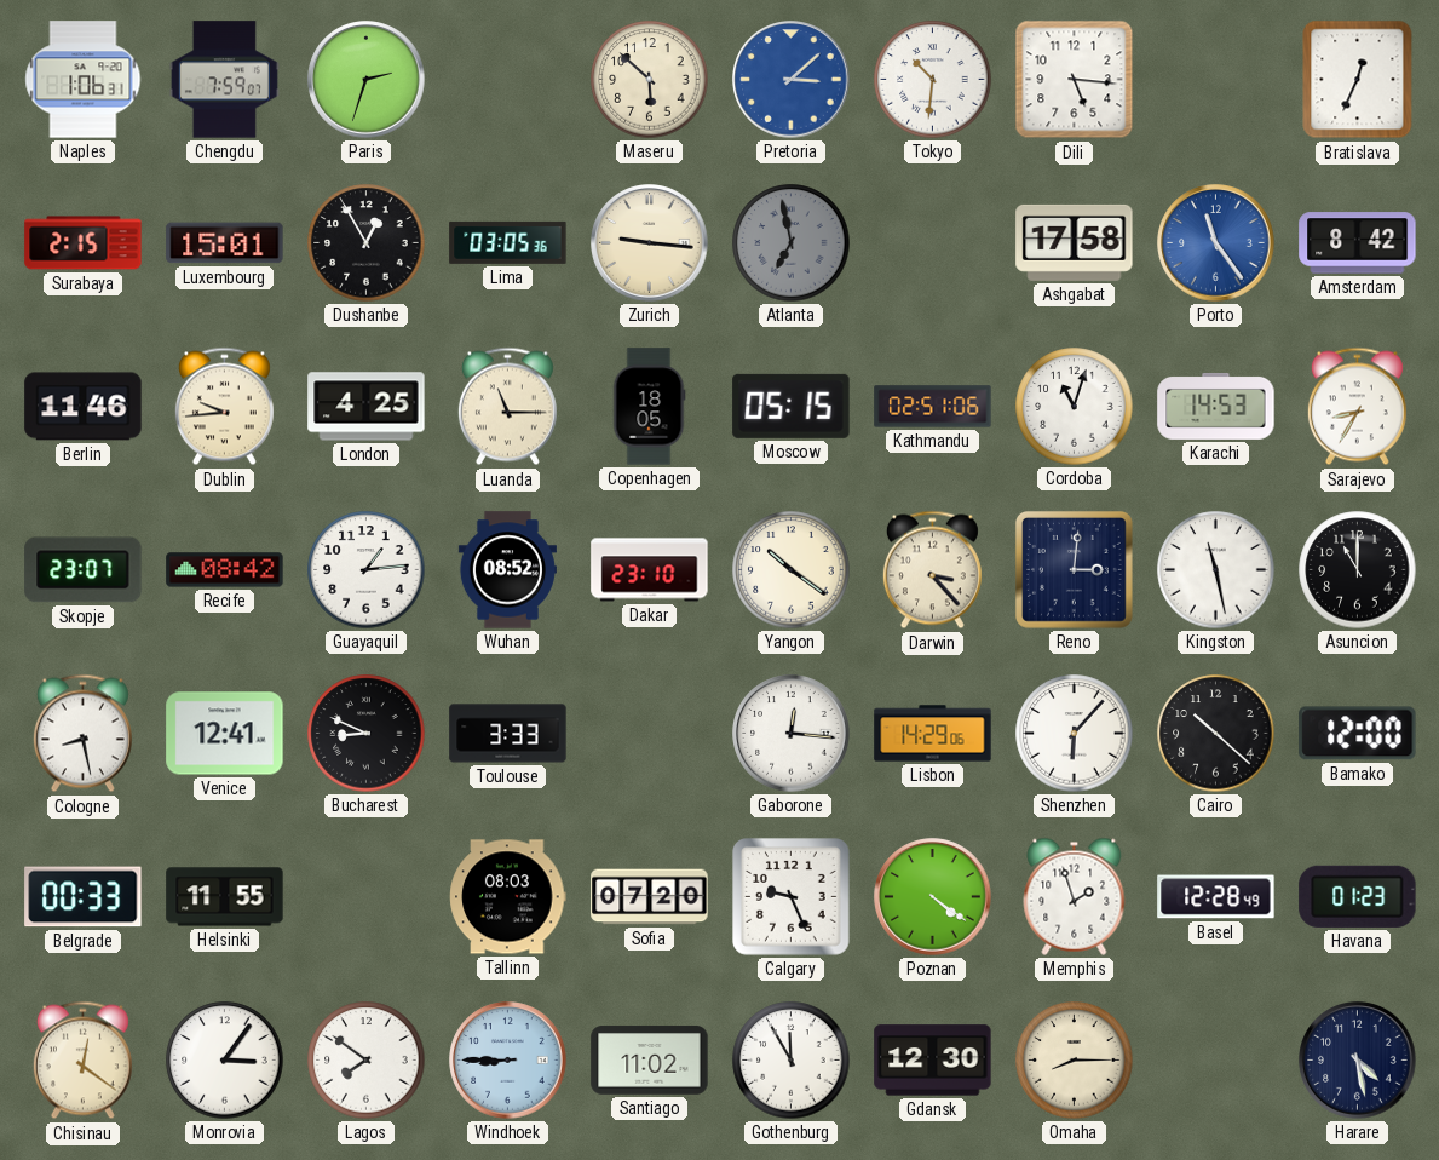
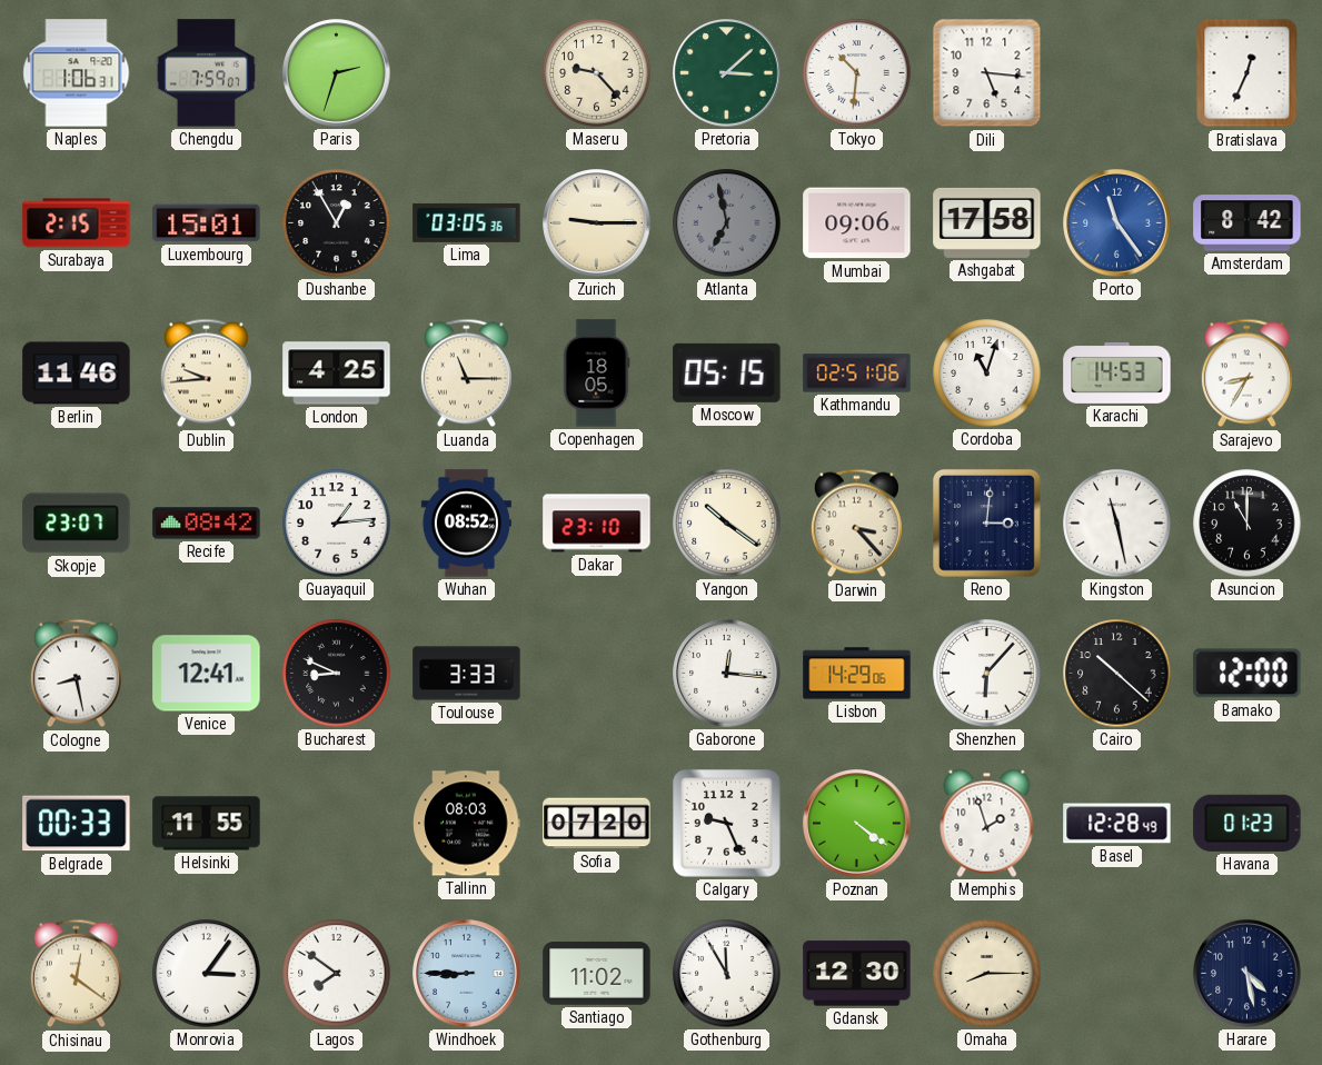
Maseru: 5:52 -> 9:23
Pretoria dial: blue -> green
Zurich: 9:16 -> 9:15
Mumbai: none -> 09:06
